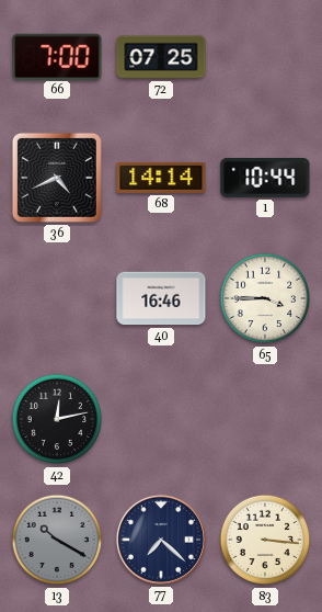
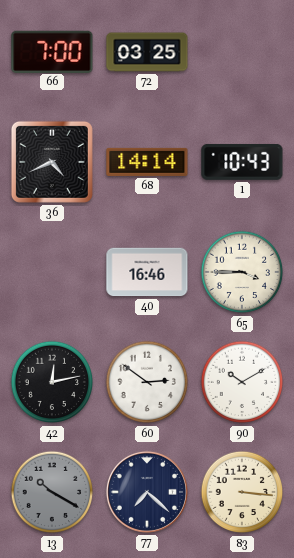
72: 07:25 -> 03:25
1: 10:44 -> 10:43
60: none -> 2:51
90: none -> 10:10
